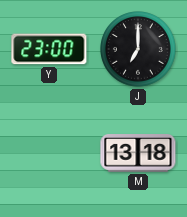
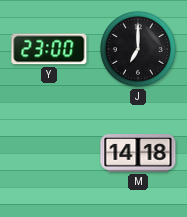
M: 13:18 -> 14:18
